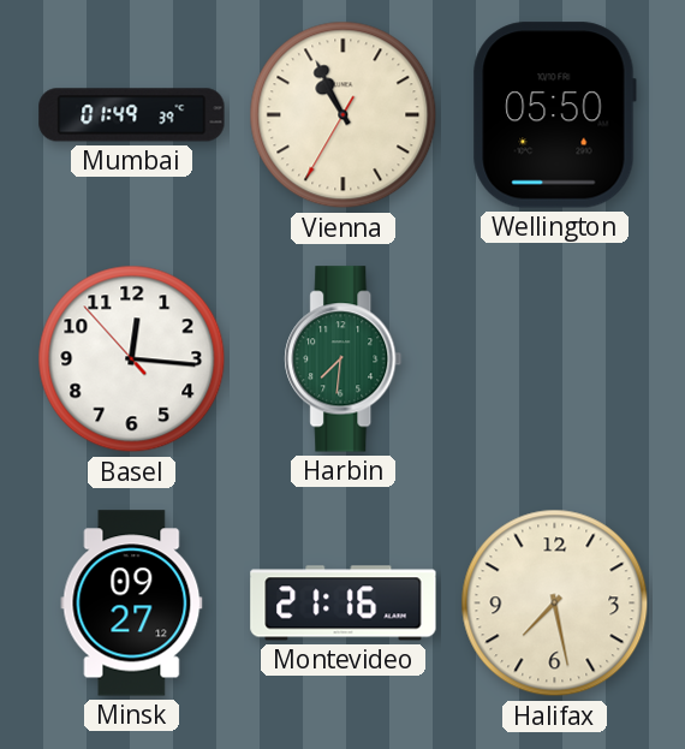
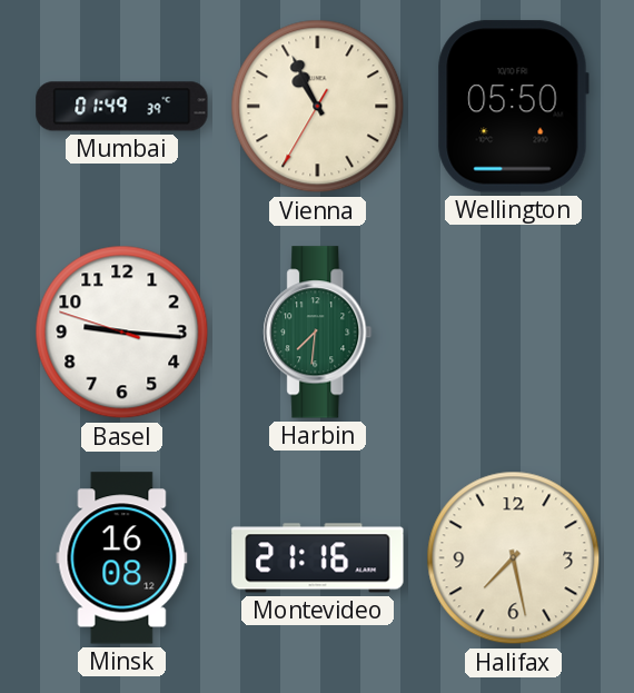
Basel: 12:15 -> 9:15
Minsk: 09:27 -> 16:08
